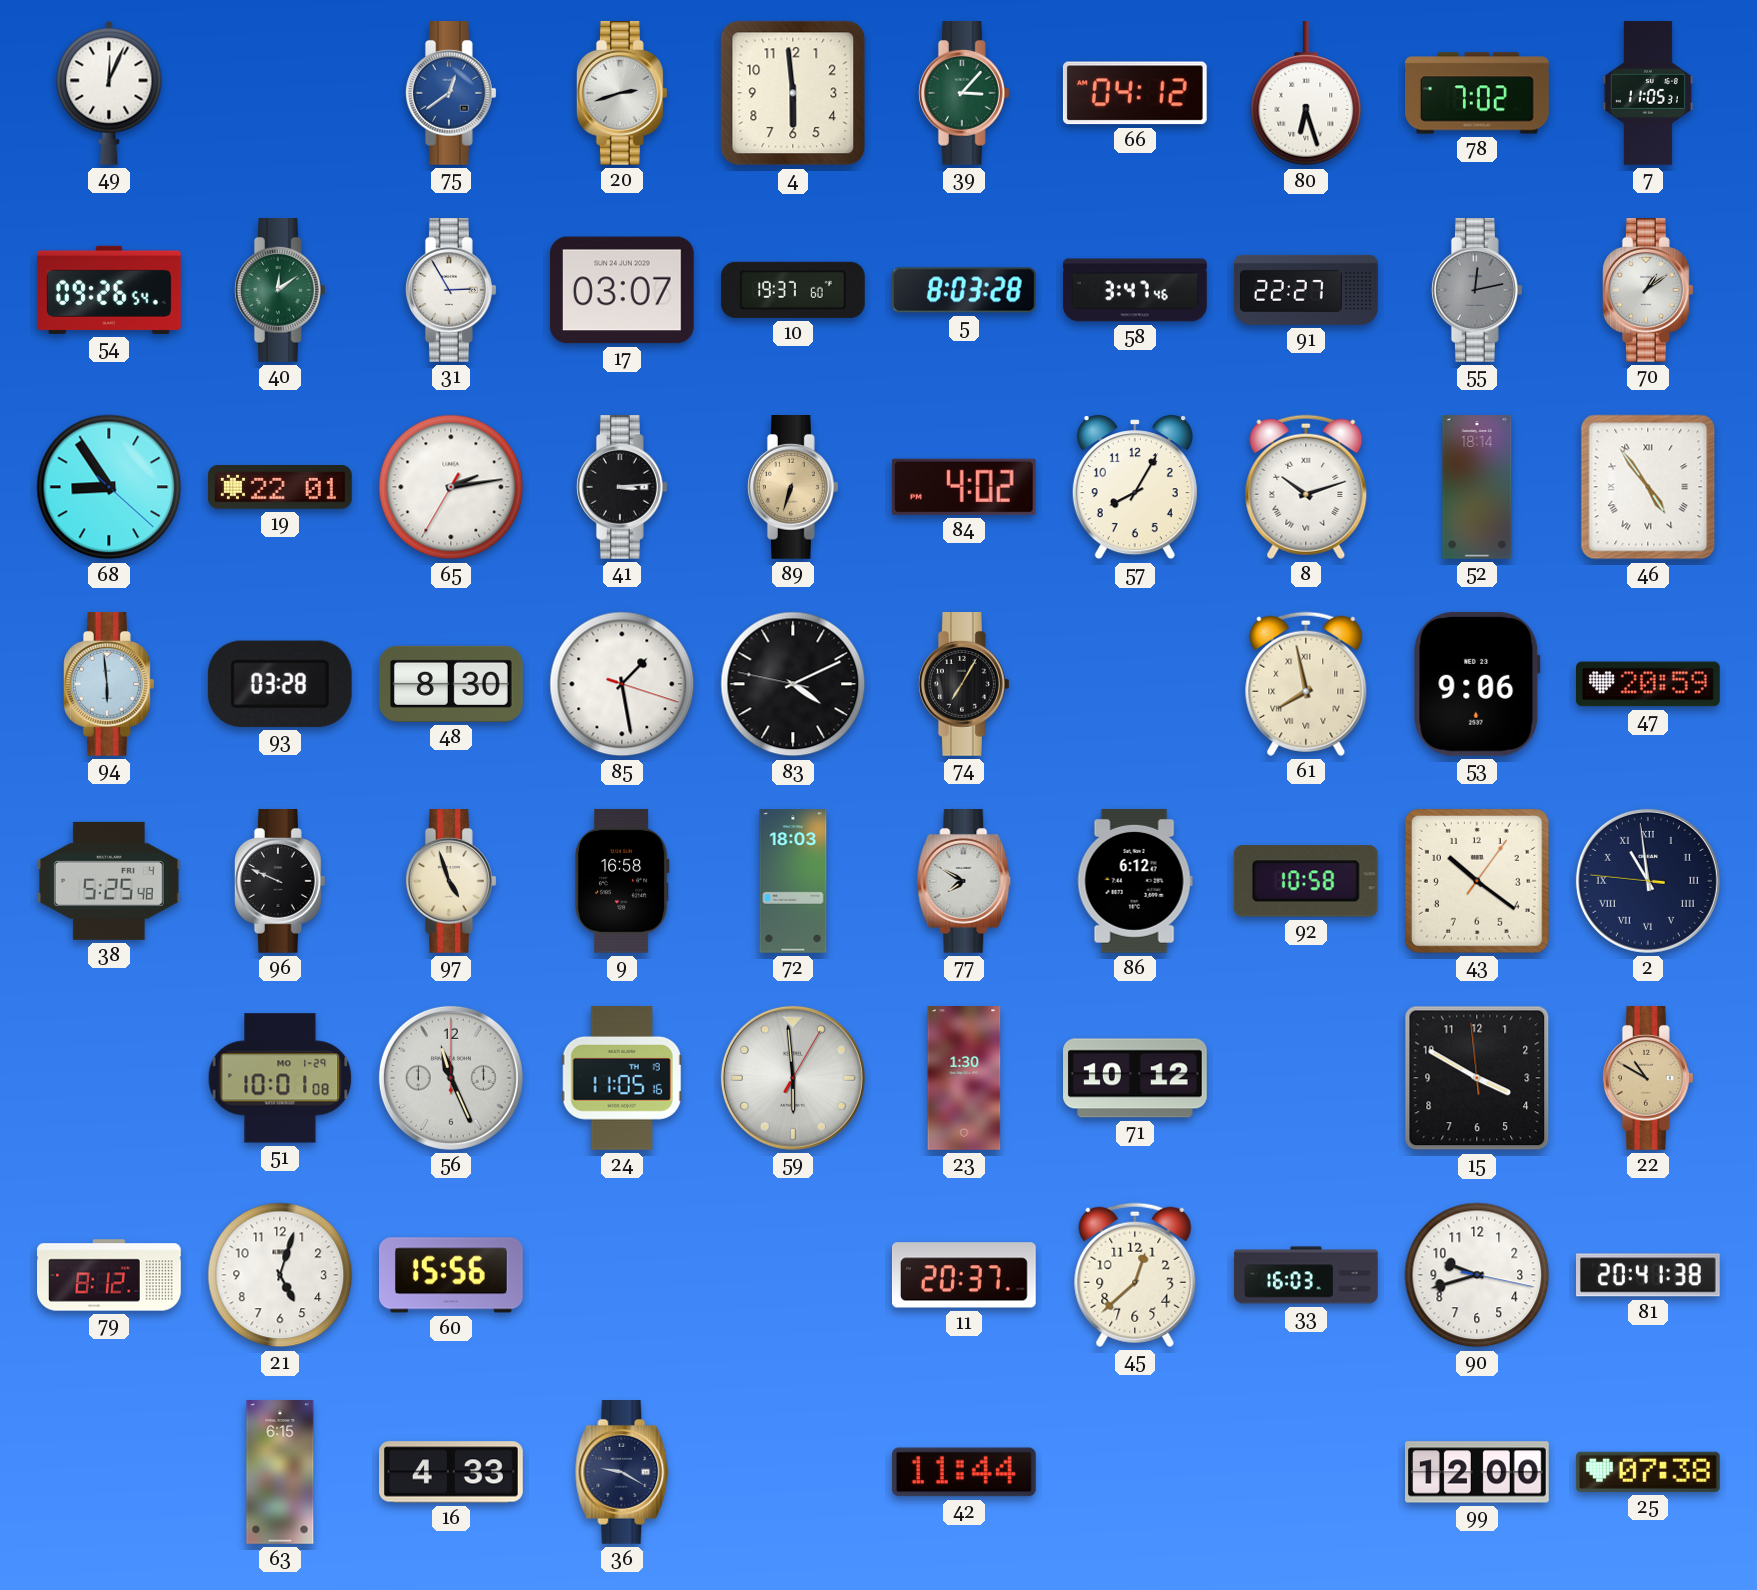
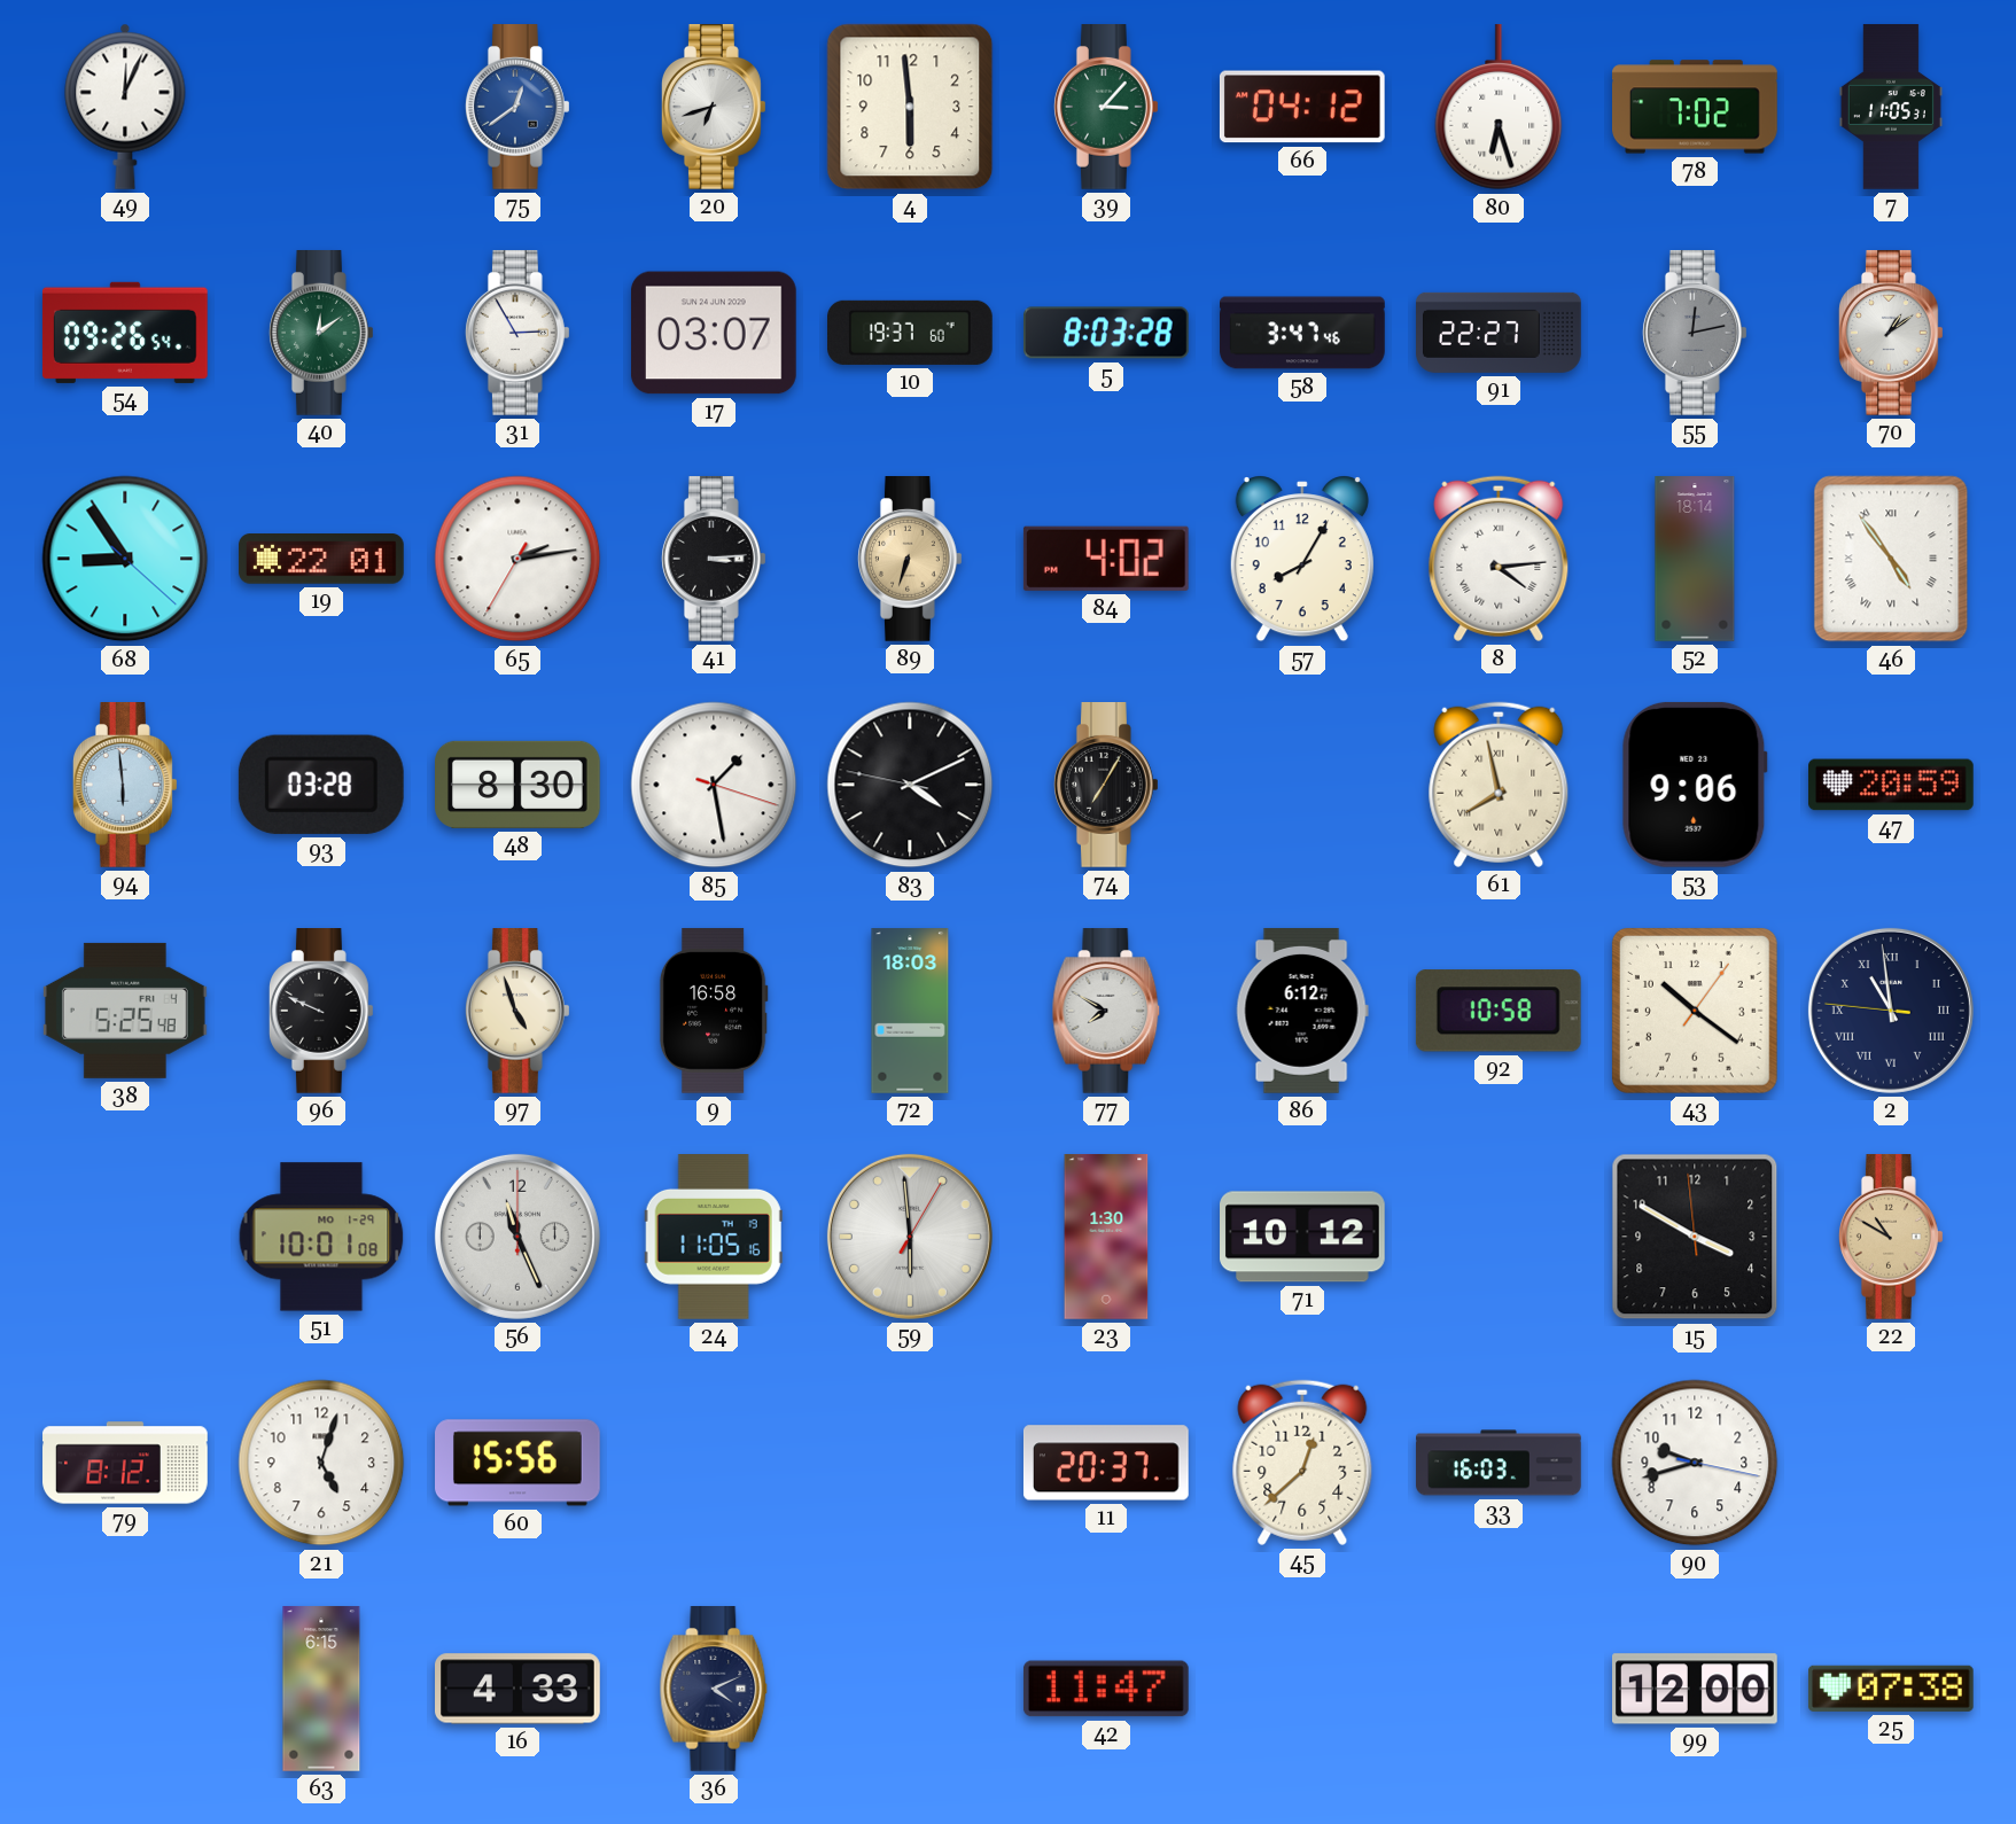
20: 2:42 -> 6:42
8: 10:12 -> 4:14
81: 20:41 -> none
36: 9:20 -> 4:11
42: 11:44 -> 11:47
